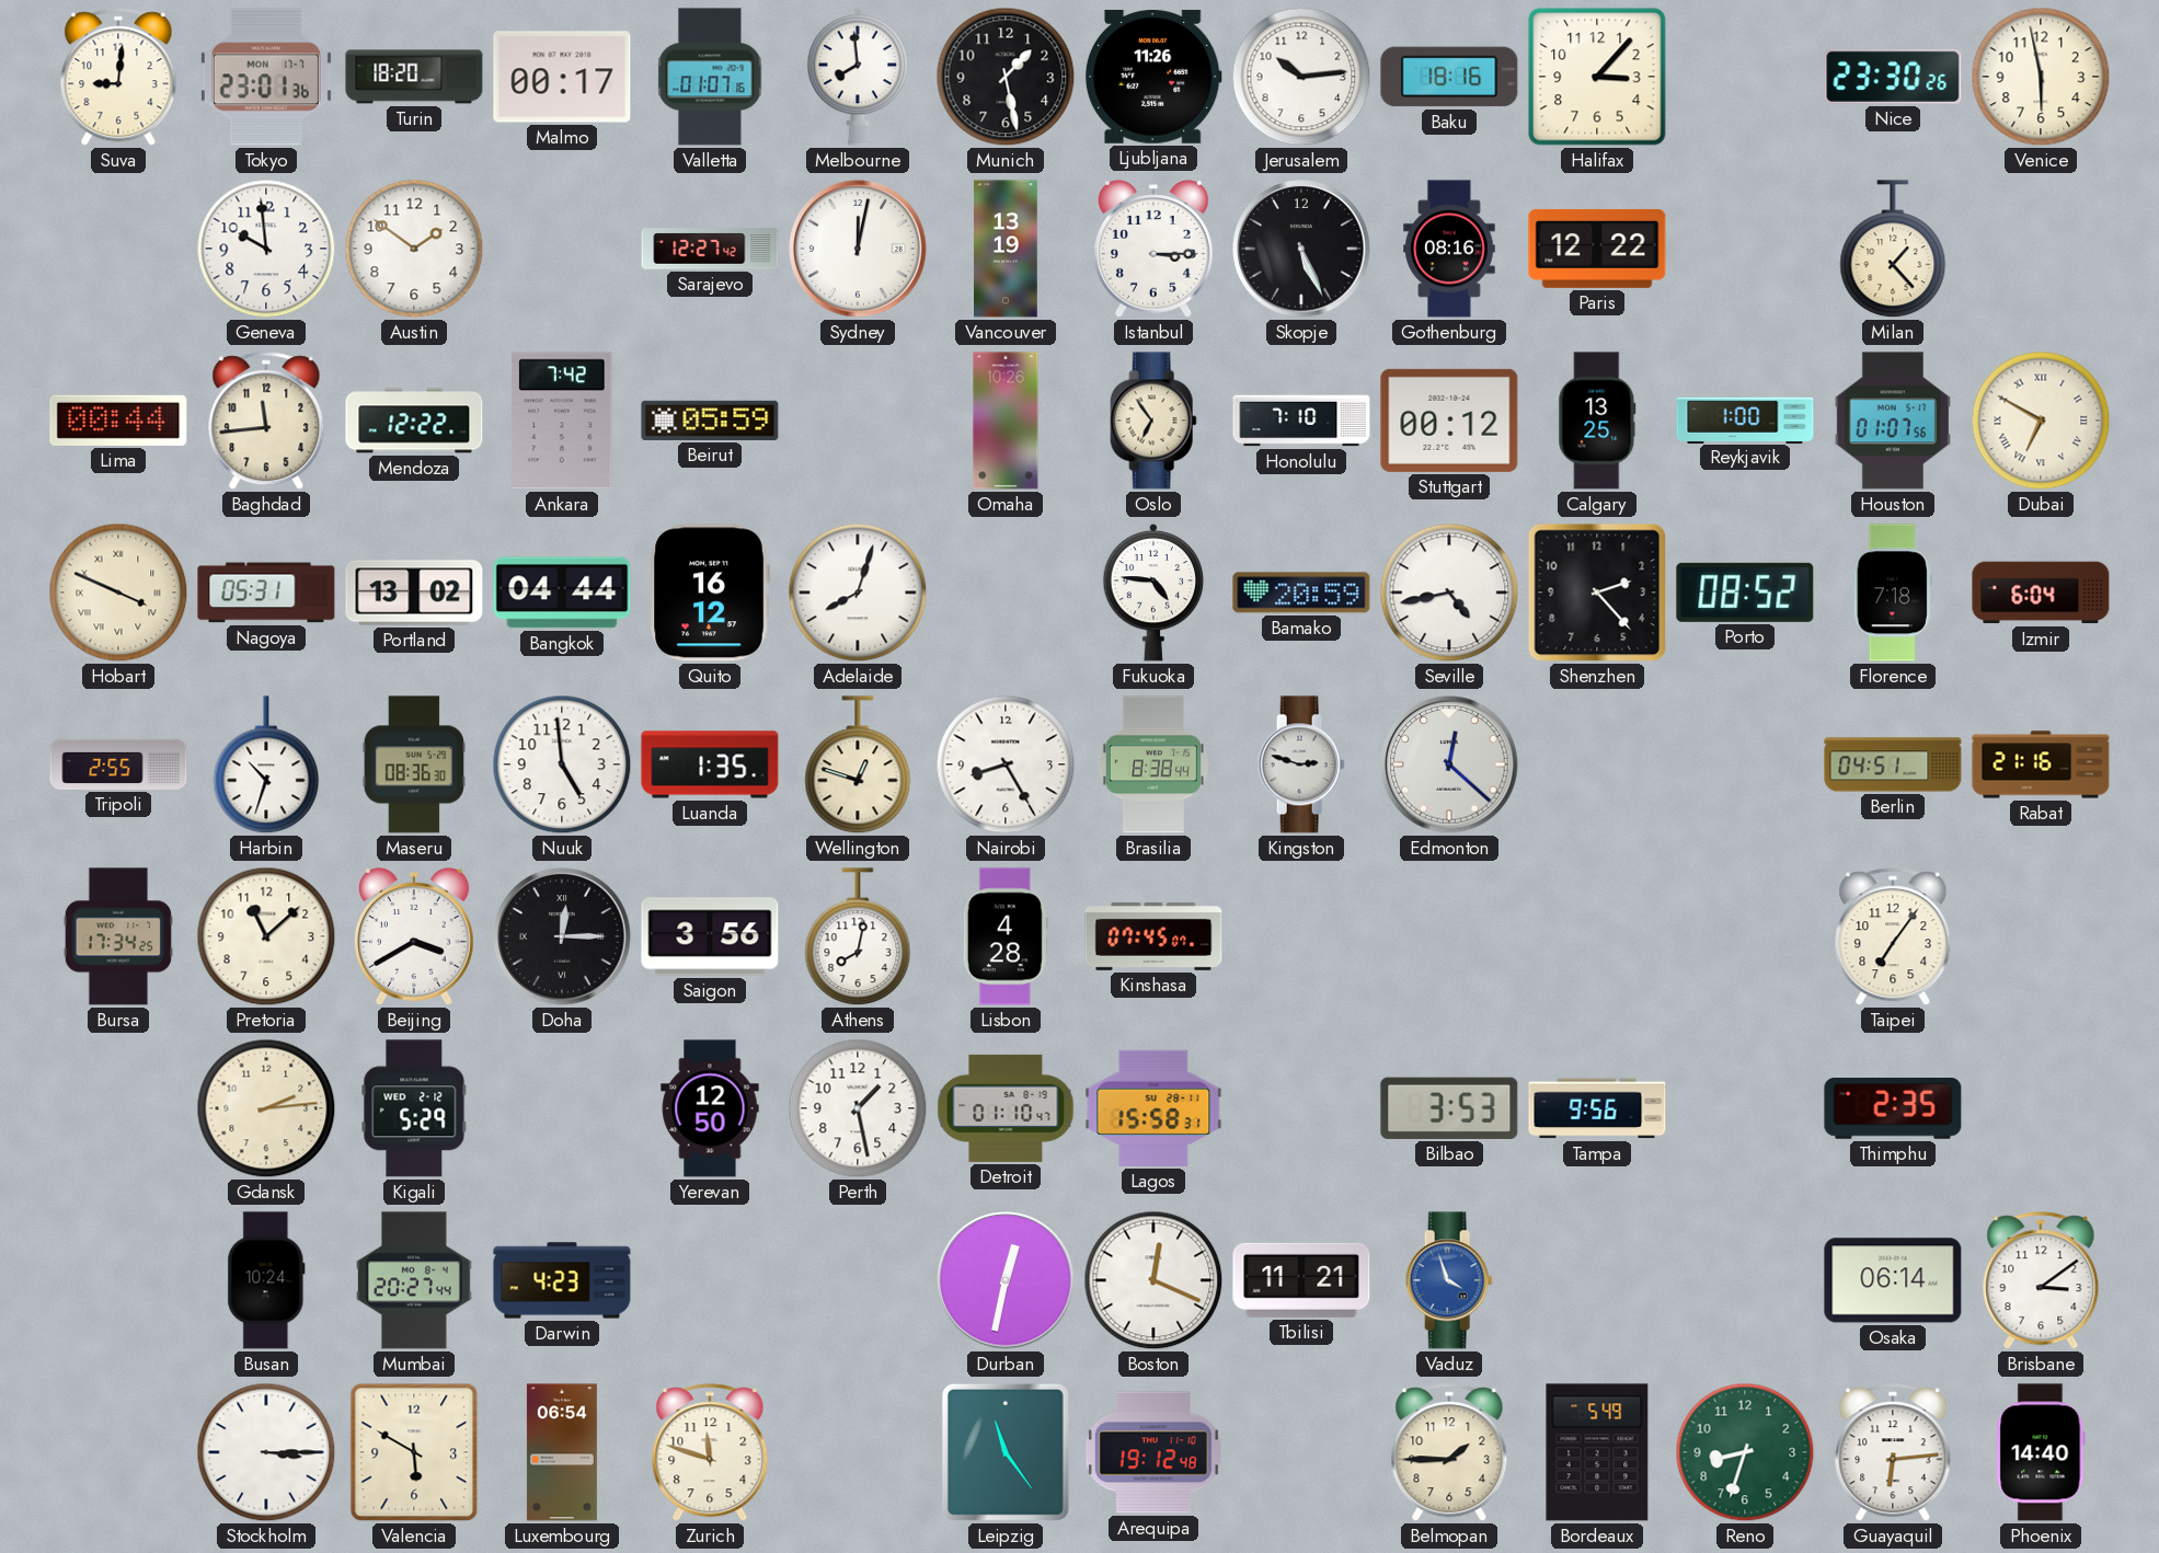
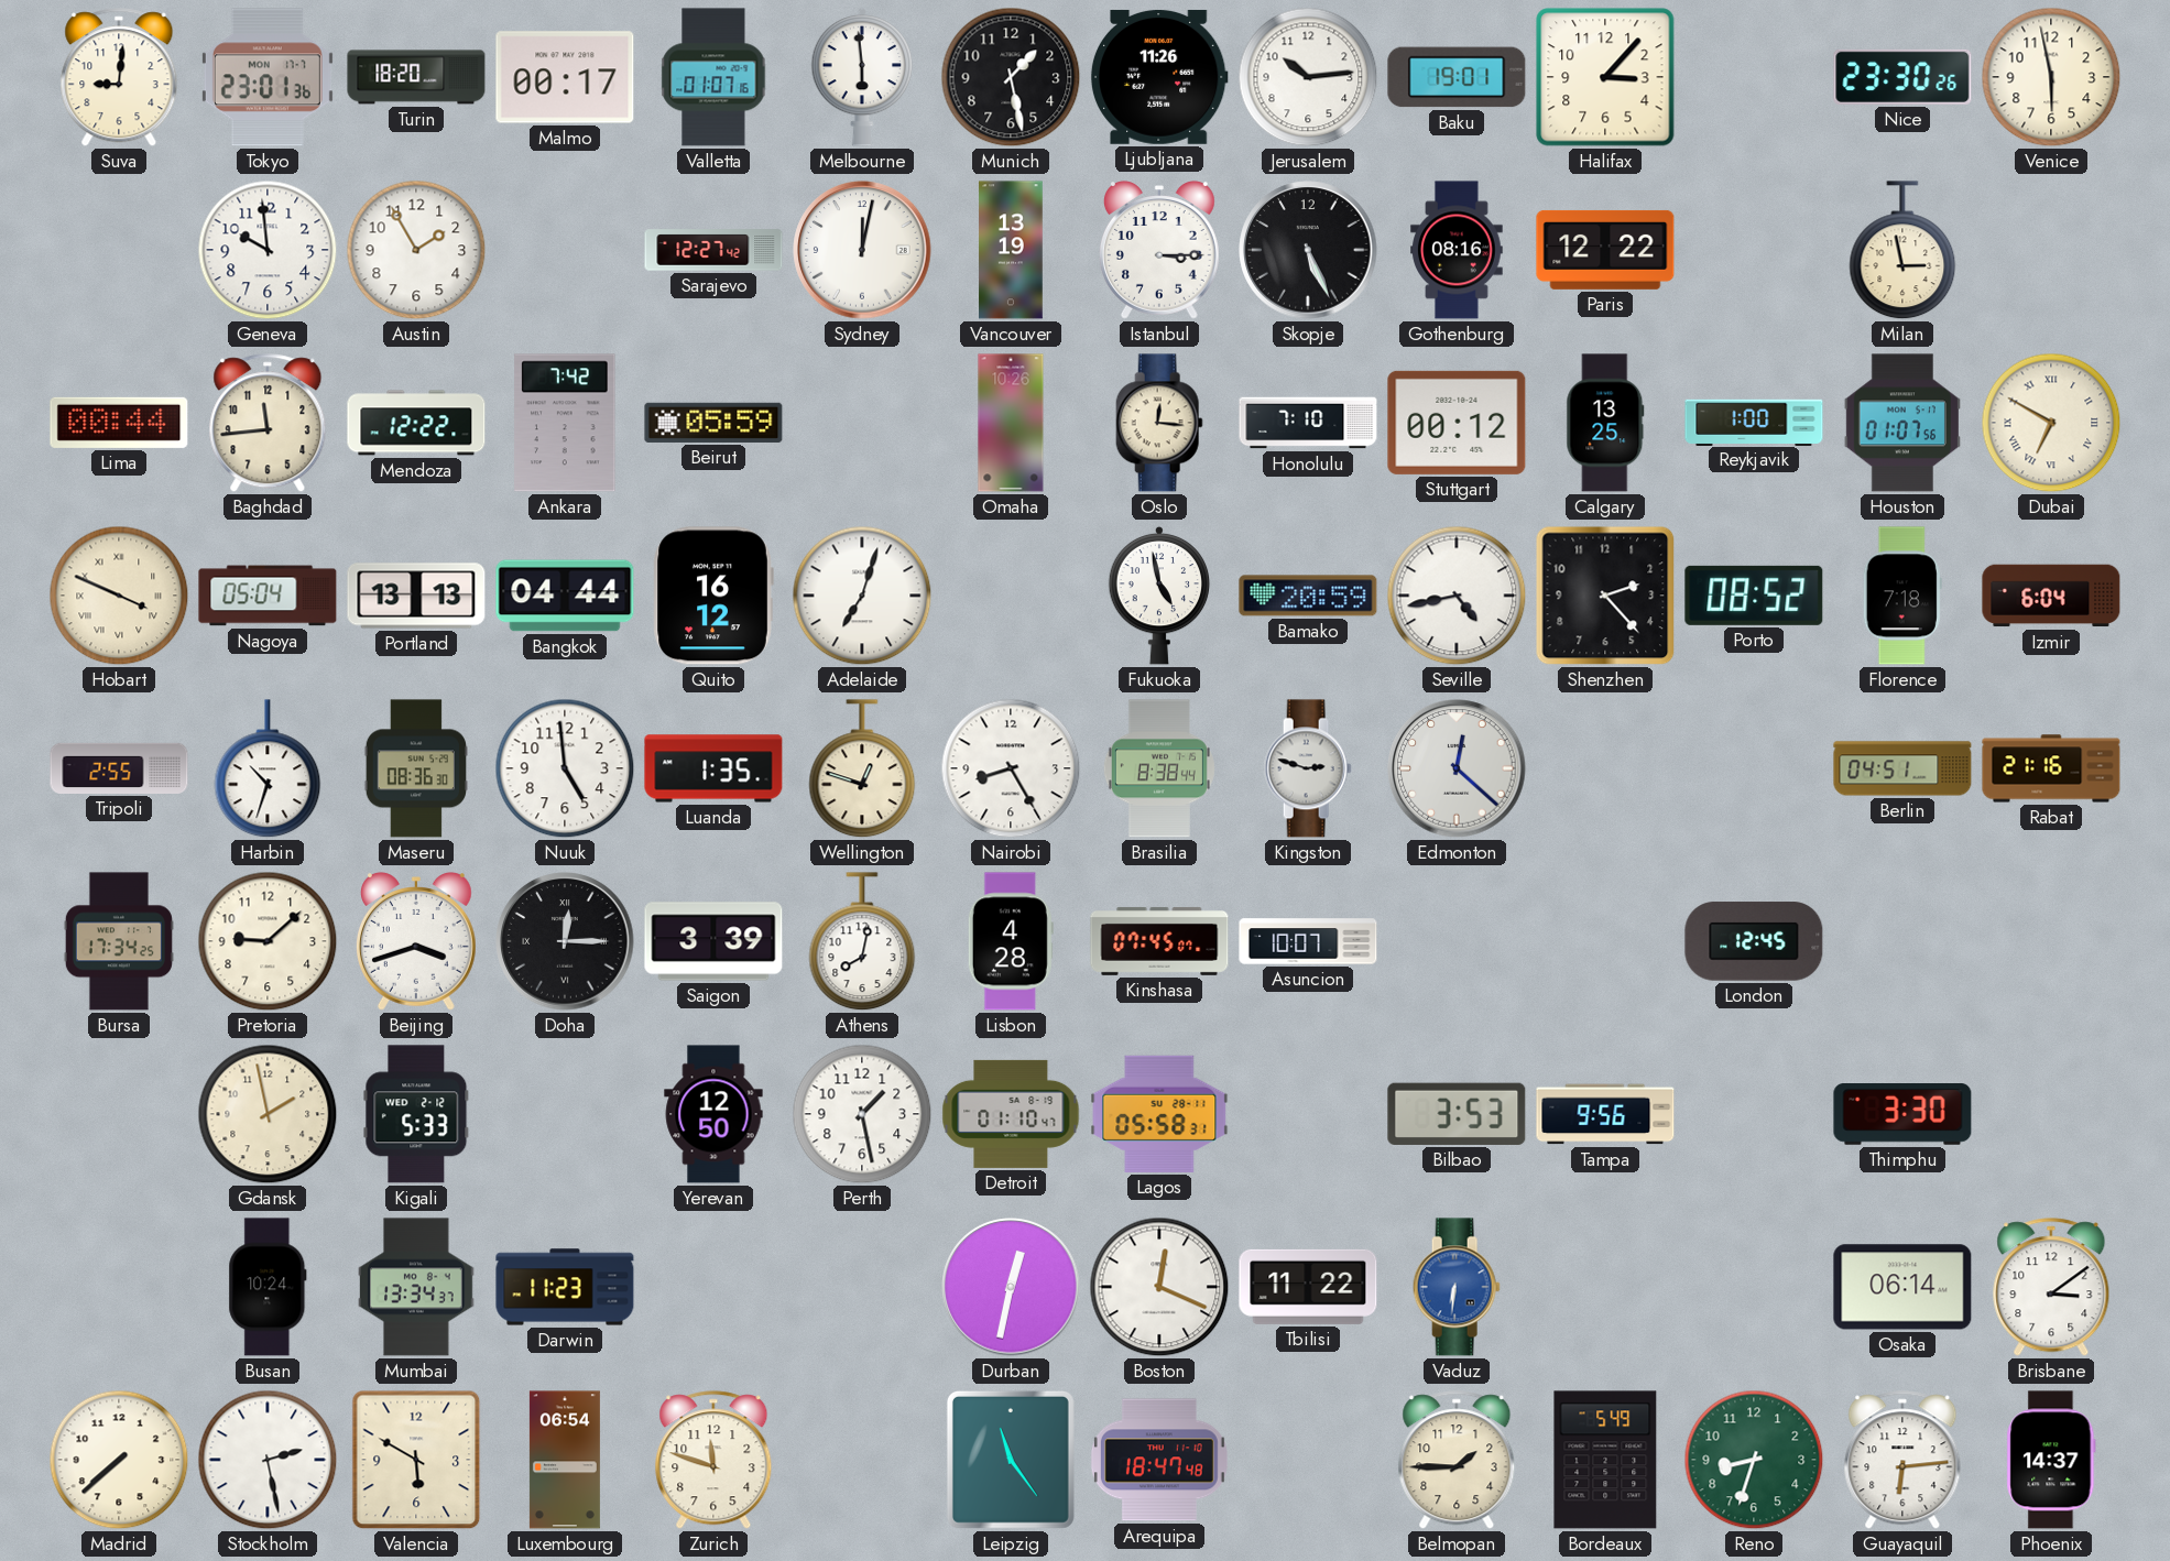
Melbourne: 7:59 -> 5:59
Baku: 18:16 -> 19:01
Austin: 1:51 -> 1:55
Milan: 1:23 -> 2:58
Oslo: 6:54 -> 12:16
Nagoya: 05:31 -> 05:04
Portland: 13:02 -> 13:13
Adelaide: 8:03 -> 7:03
Fukuoka: 4:46 -> 4:58
Pretoria: 11:08 -> 9:08
Beijing: 3:40 -> 3:42
Saigon: 3:56 -> 3:39
Asuncion: none -> 10:07
London: none -> 12:45
Taipei: 7:06 -> none
Gdansk: 2:14 -> 1:58
Kigali: 5:29 -> 5:33
Lagos: 15:58 -> 05:58
Thimphu: 2:35 -> 3:30
Mumbai: 20:27 -> 13:34
Darwin: 4:23 -> 11:23
Tbilisi: 11:21 -> 11:22
Vaduz: 3:57 -> 6:31
Madrid: none -> 7:38
Stockholm: 3:15 -> 2:28
Arequipa: 19:12 -> 18:47
Phoenix: 14:40 -> 14:37
